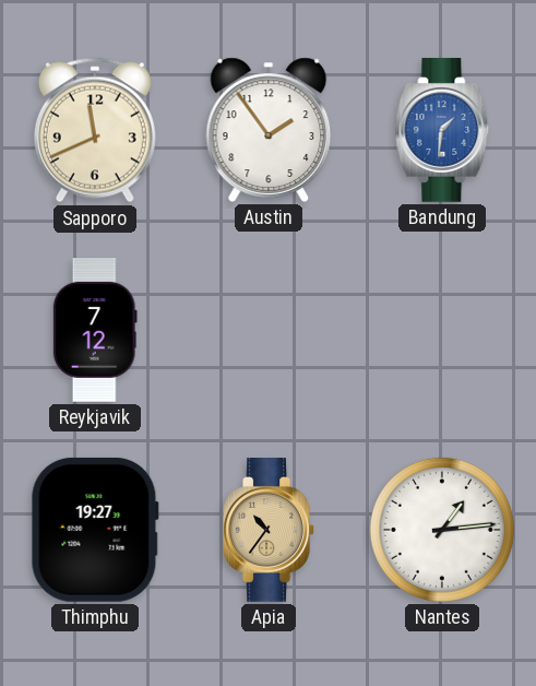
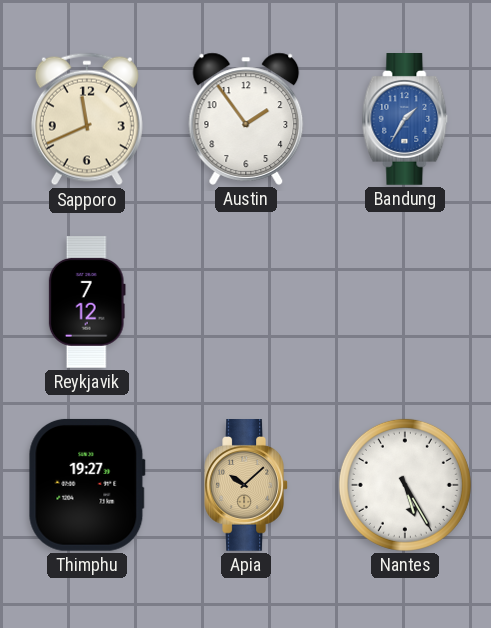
Bandung: 1:31 -> 1:35
Apia: 10:36 -> 10:08
Nantes: 1:14 -> 5:25
